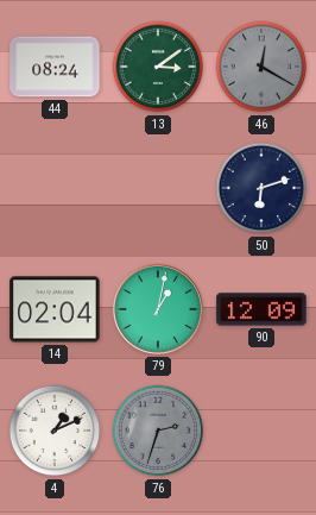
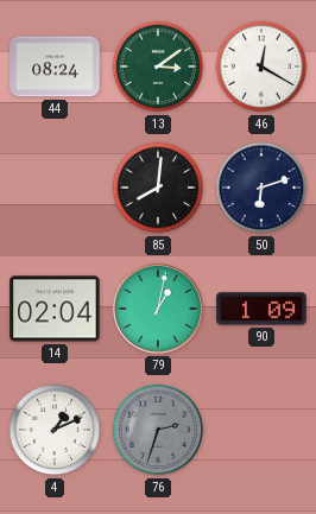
46 dial: grey -> white
85: none -> 8:01
90: 12:09 -> 1:09
